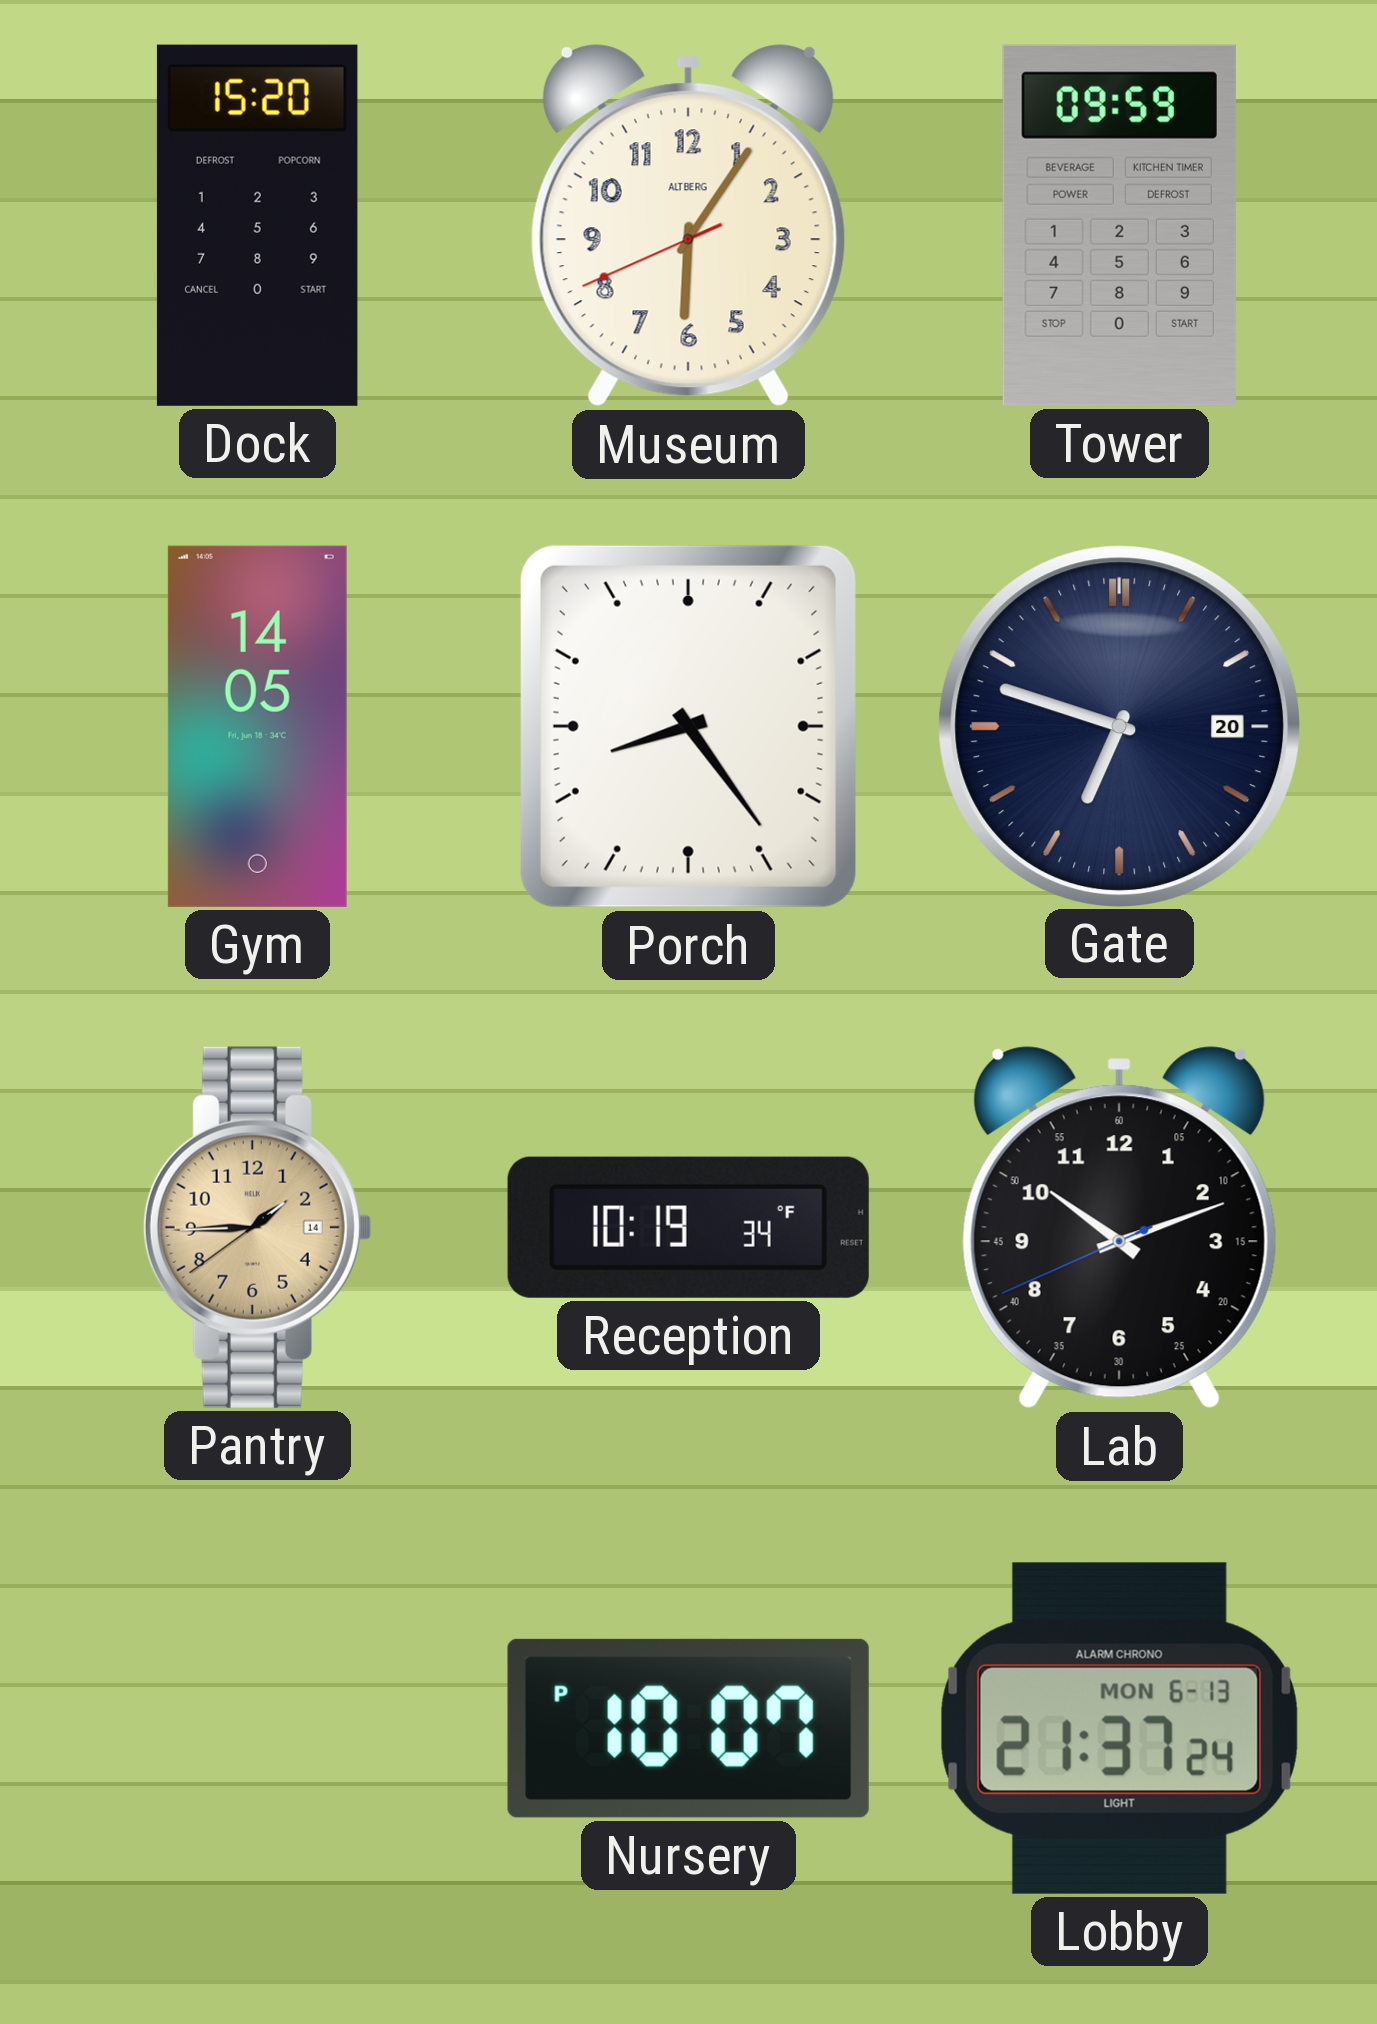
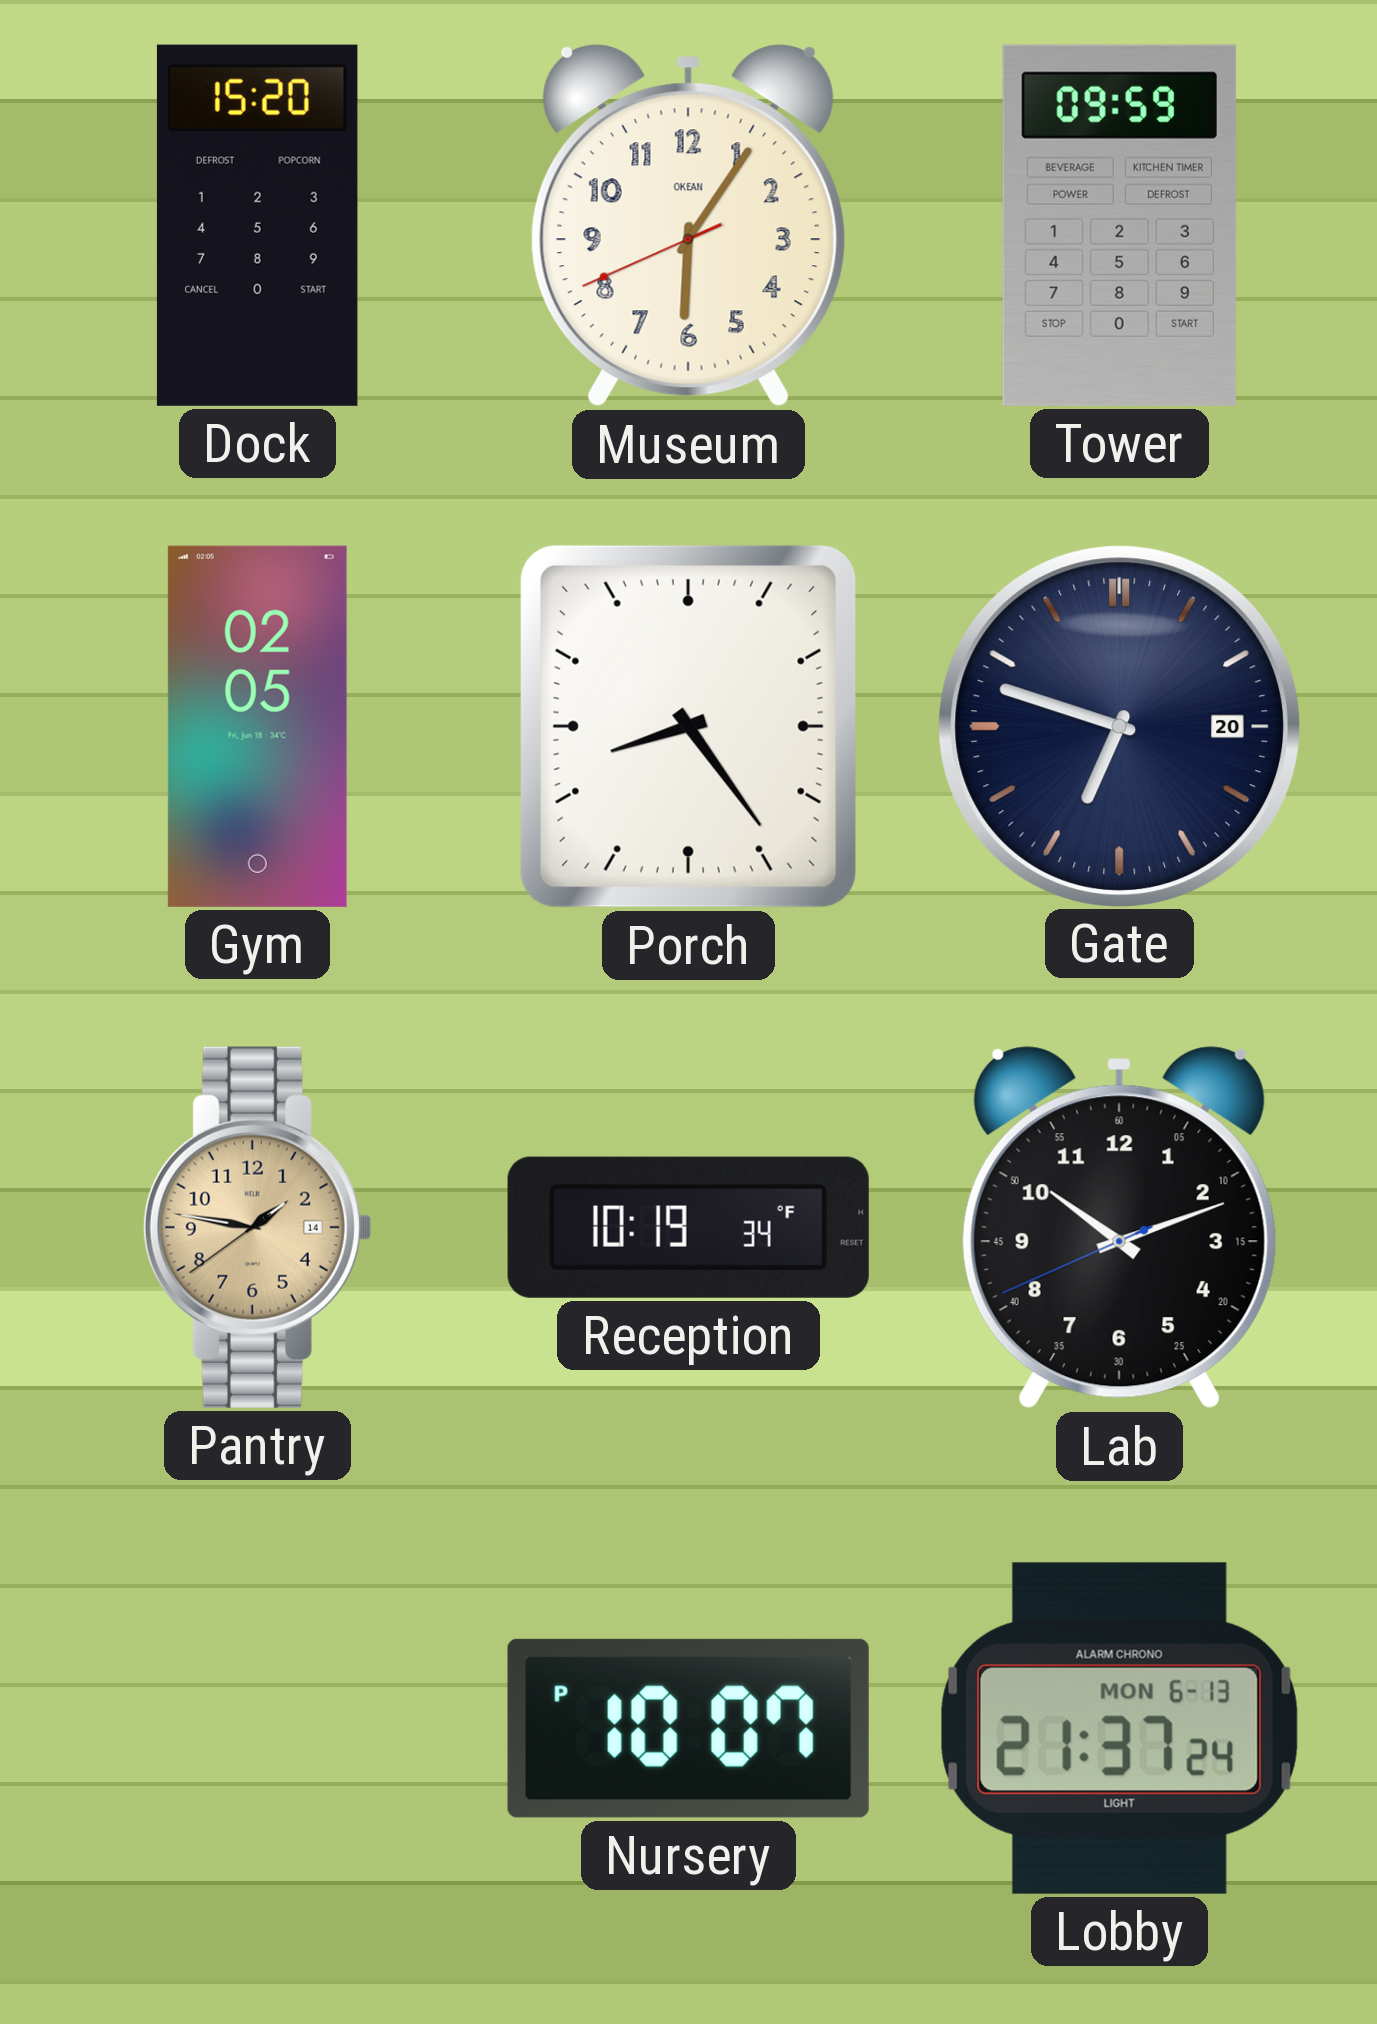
Museum brand: ALTBERG -> OKEAN
Gym: 14:05 -> 02:05
Pantry: 1:44 -> 1:46
